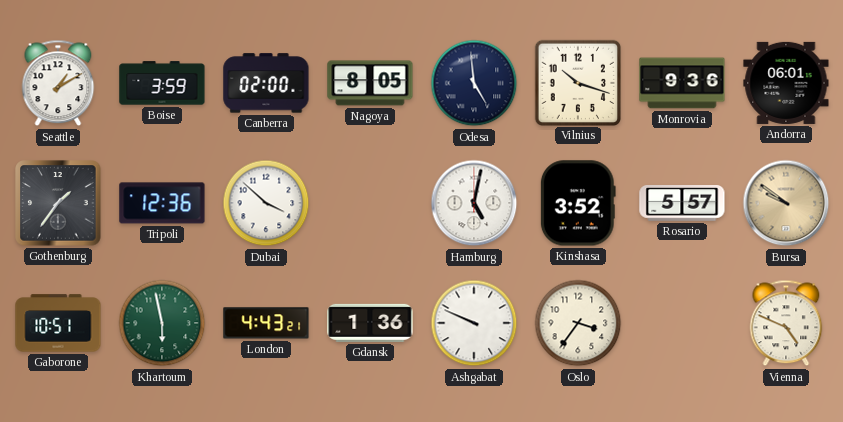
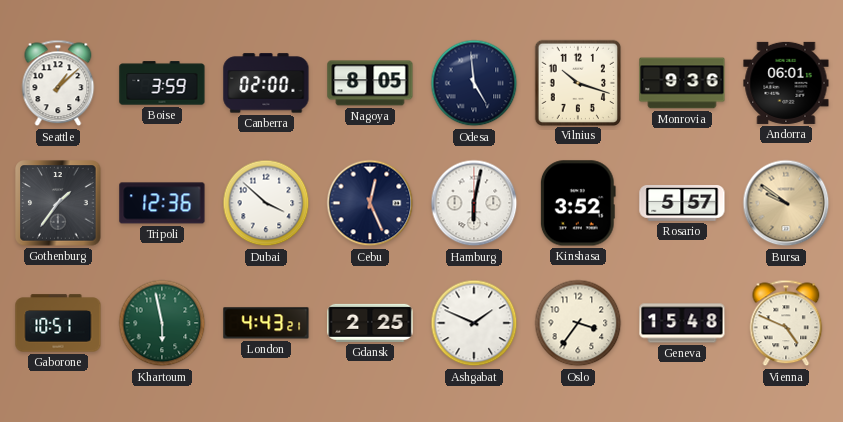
Seattle: 1:10 -> 1:08
Cebu: none -> 12:26
Hamburg: 5:02 -> 6:02
Gdansk: 1:36 -> 2:25
Ashgabat: 9:49 -> 1:49
Geneva: none -> 15:48
